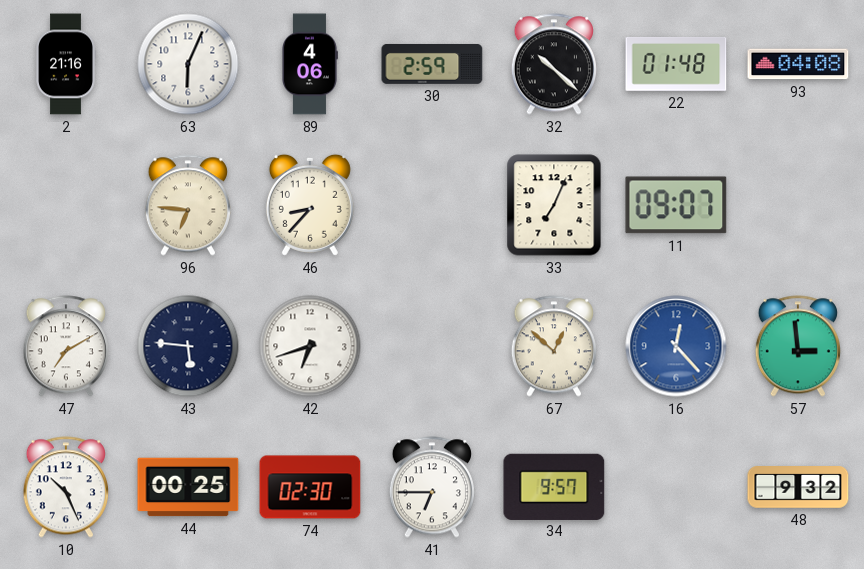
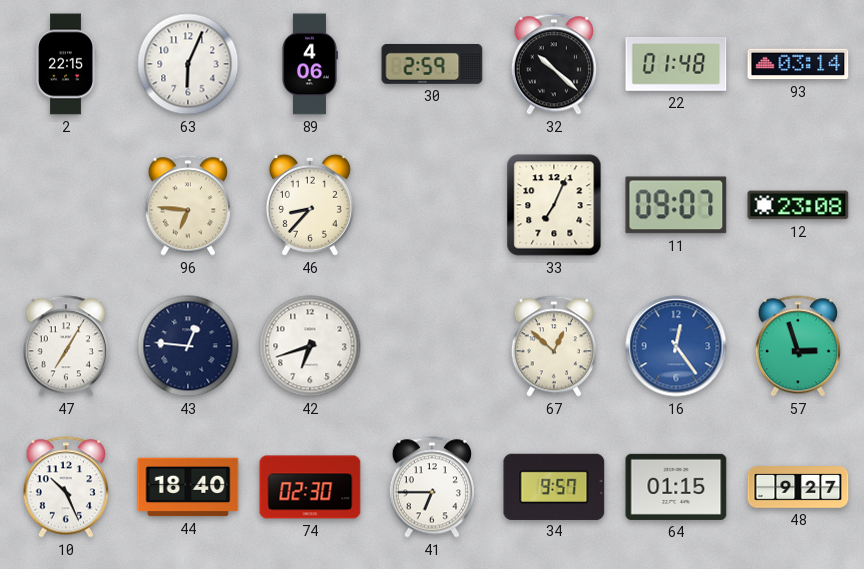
2: 21:16 -> 22:15
93: 04:08 -> 03:14
12: none -> 23:08
47: 7:10 -> 7:05
43: 5:46 -> 12:46
16: 12:23 -> 12:24
57: 2:59 -> 2:57
44: 00:25 -> 18:40
64: none -> 01:15
48: 9:32 -> 9:27
